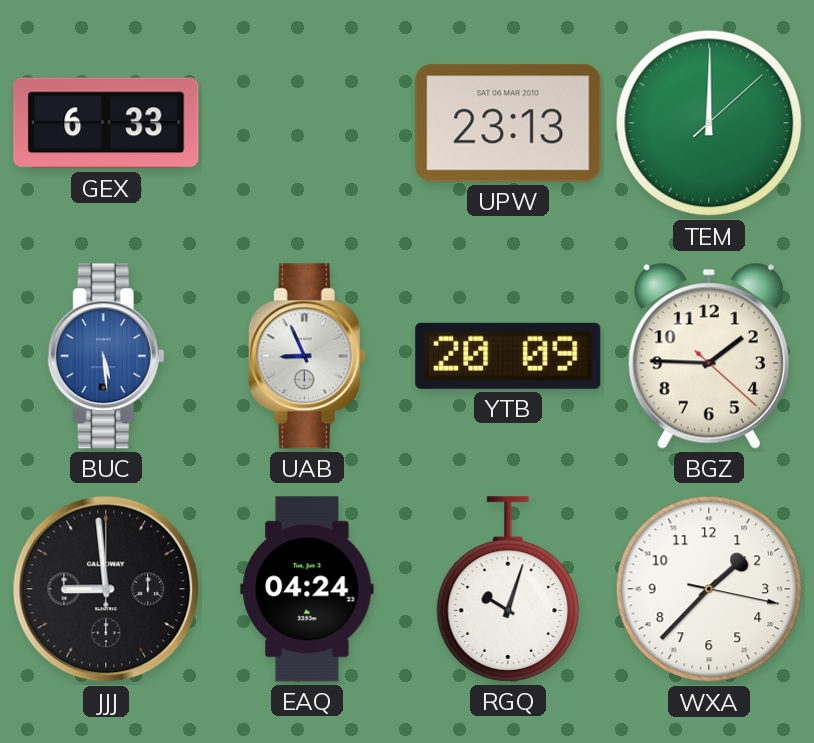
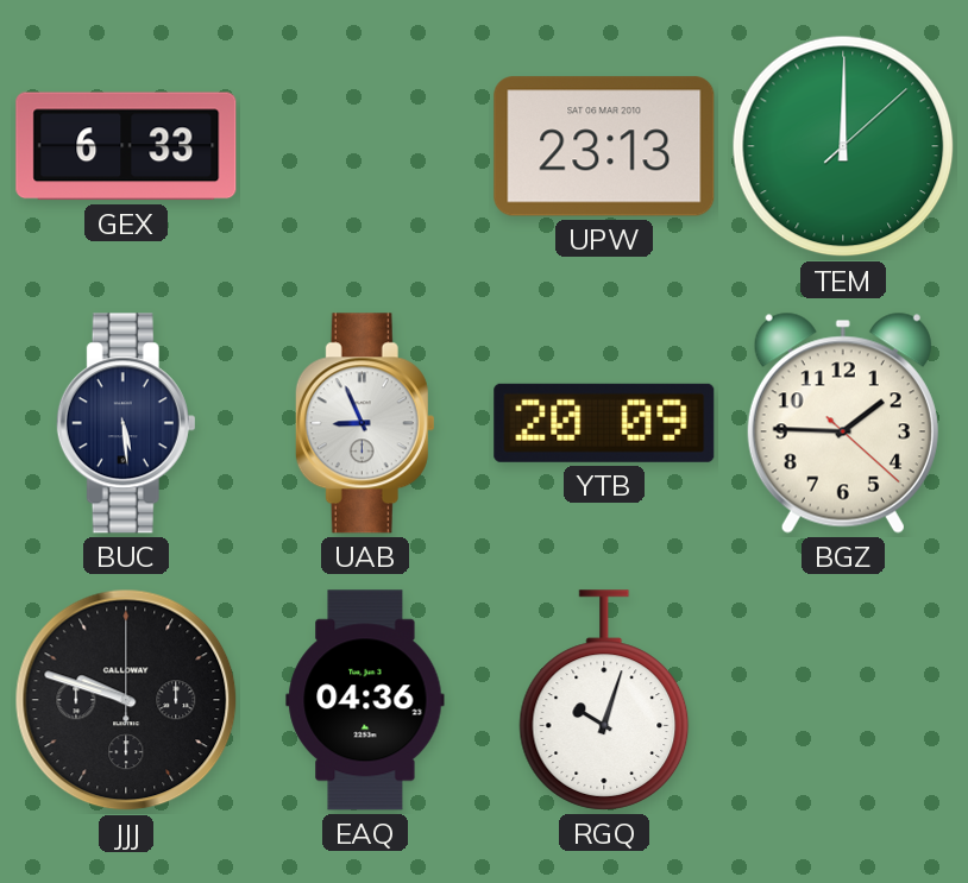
BUC dial: blue -> navy
JJJ: 8:59 -> 9:48
EAQ: 04:24 -> 04:36
WXA: 1:37 -> none
